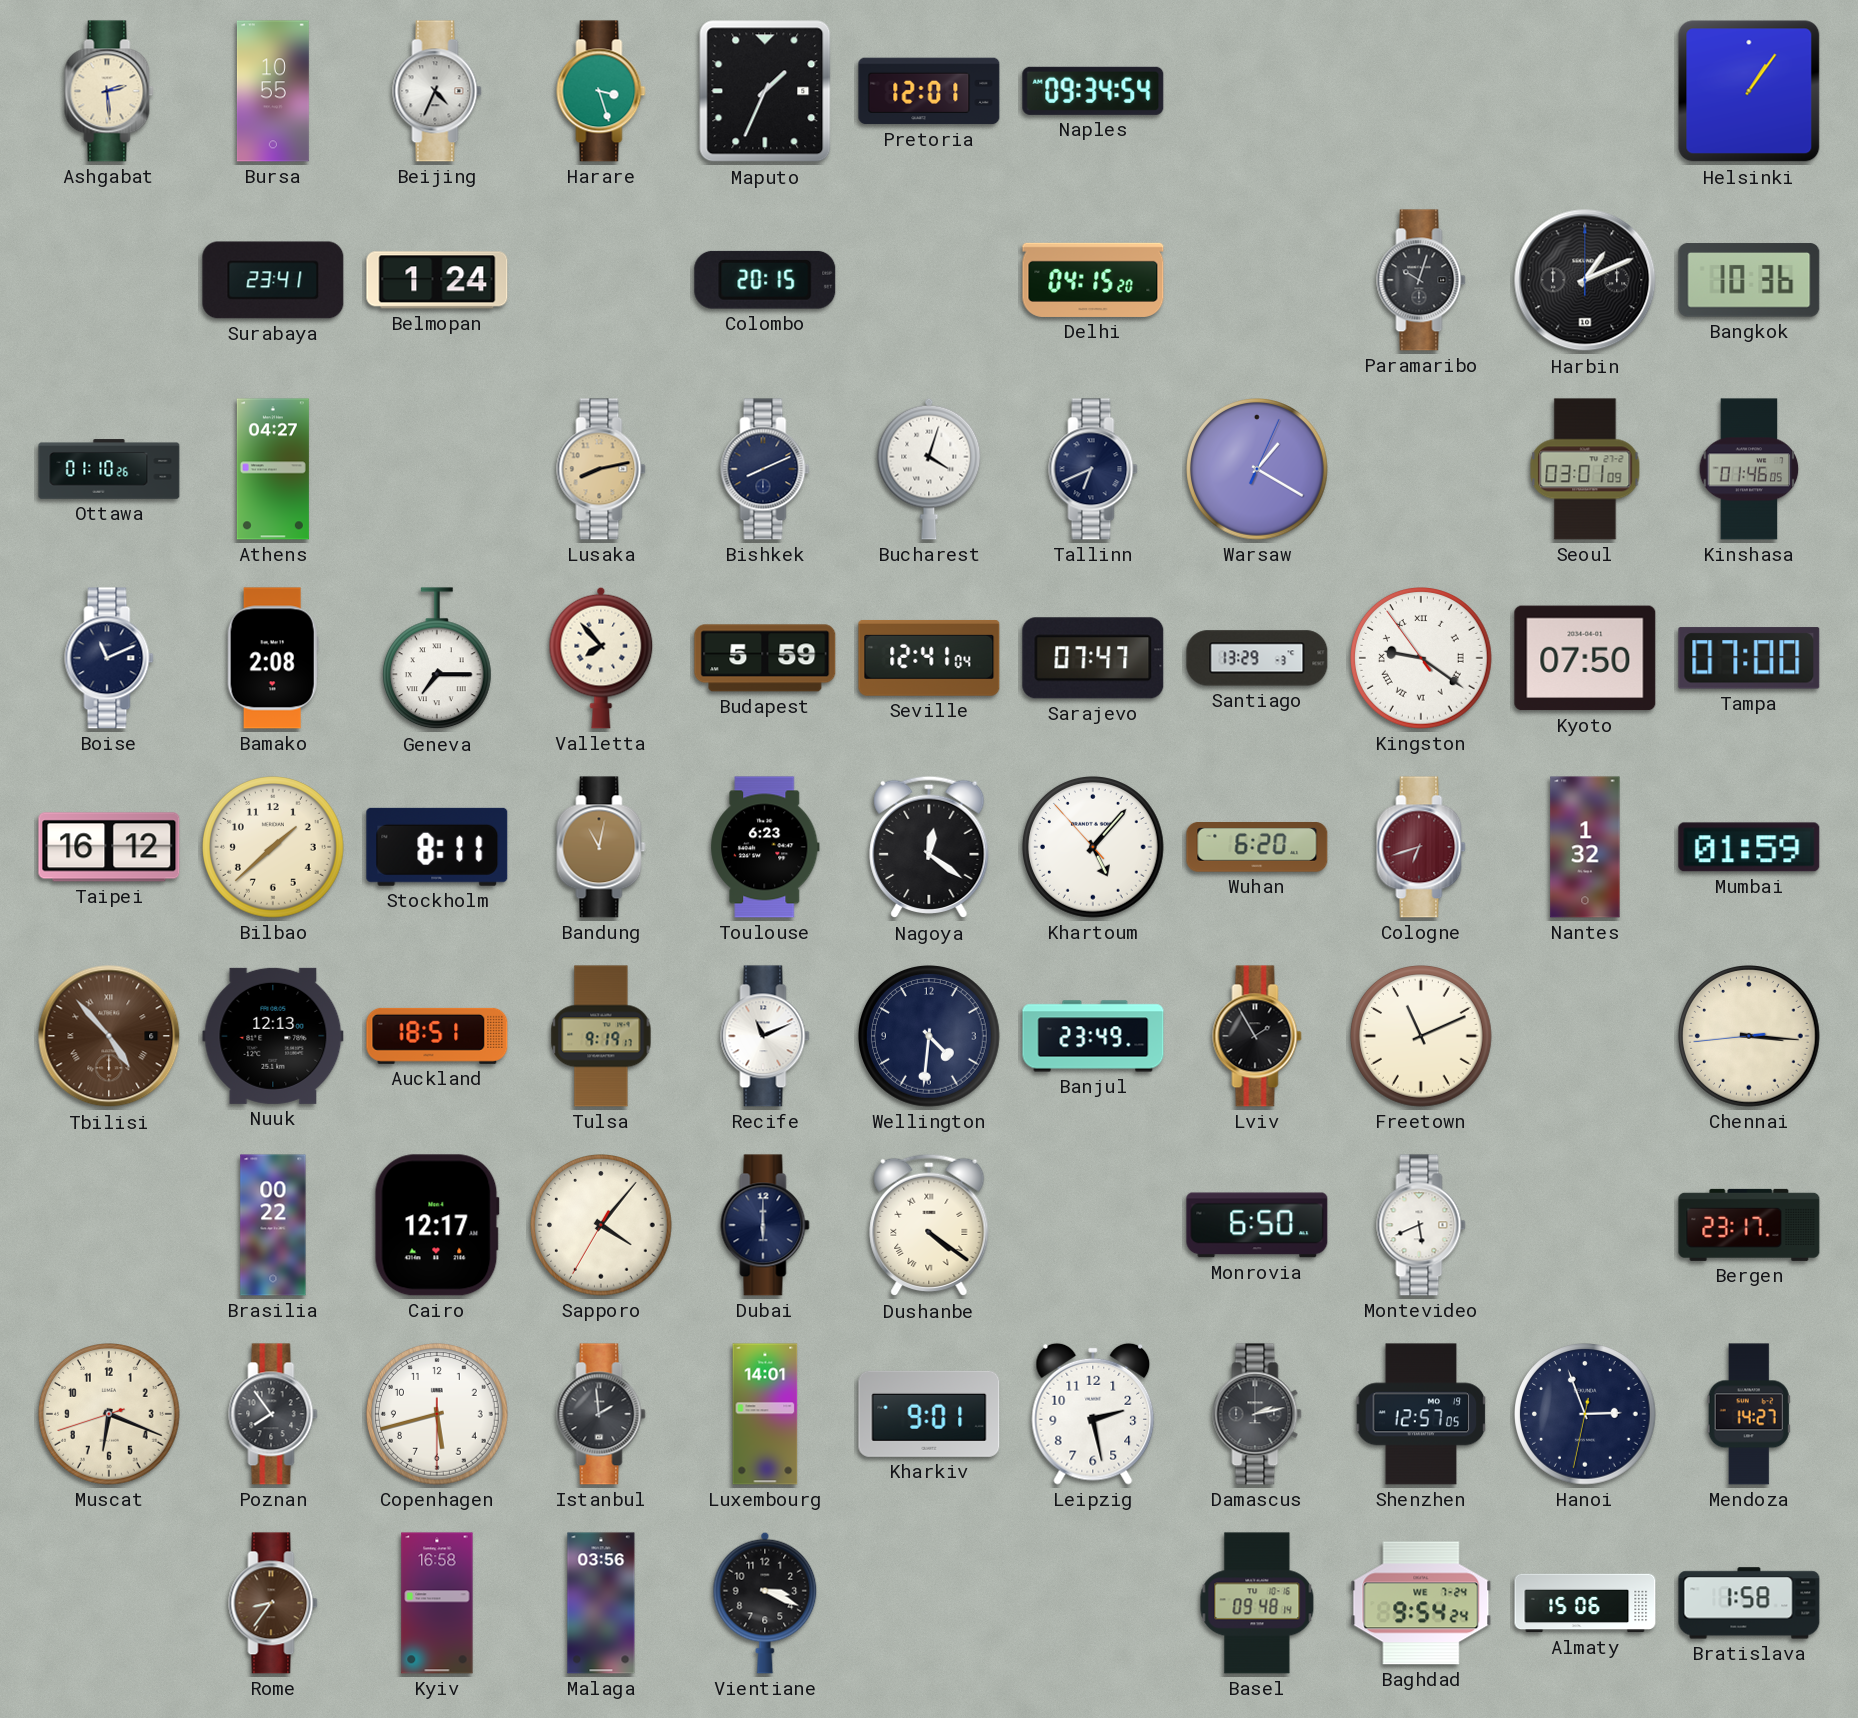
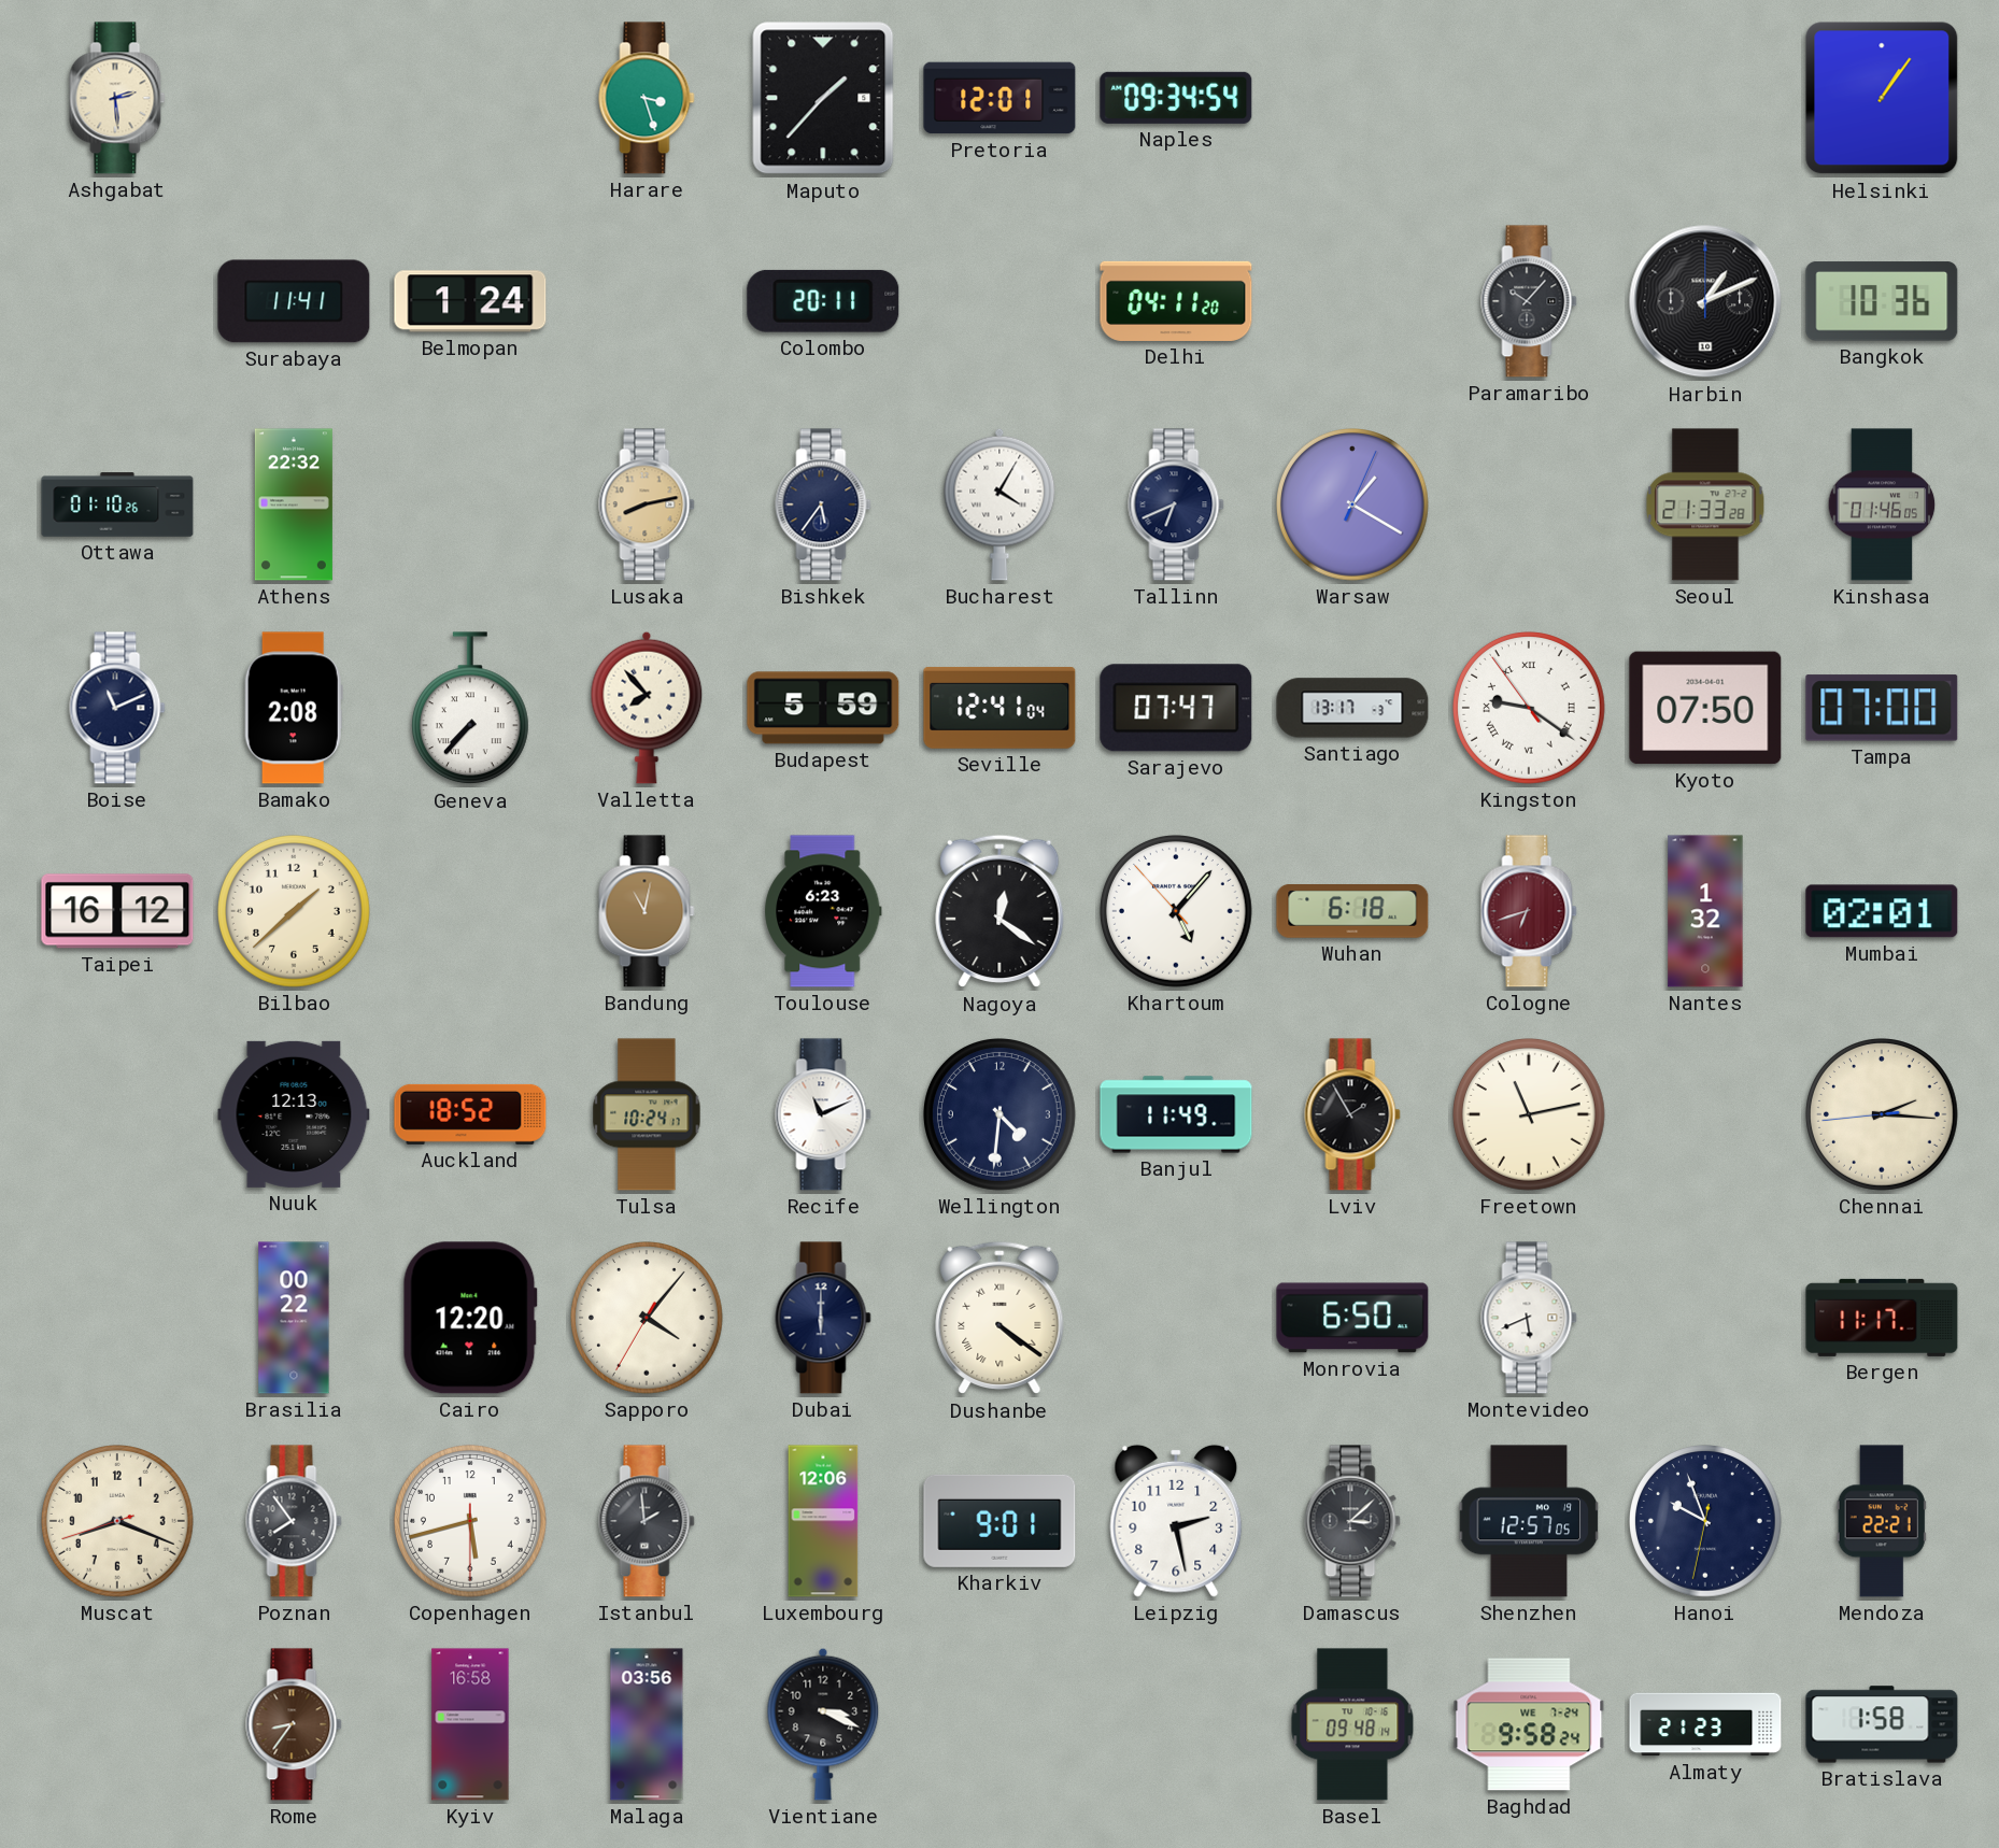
Bursa: 10:55 -> none
Beijing: 4:34 -> none
Maputo: 1:34 -> 1:37
Surabaya: 23:41 -> 11:41
Colombo: 20:15 -> 20:11
Delhi: 04:15 -> 04:11
Paramaribo: 10:03 -> 10:07
Athens: 04:27 -> 22:32
Bishkek: 8:11 -> 5:36
Bucharest: 4:03 -> 4:05
Seoul: 03:01 -> 21:33
Geneva: 7:15 -> 7:37
Santiago: 13:29 -> 13:17
Stockholm: 8:11 -> none
Wuhan: 6:20 -> 6:18
Mumbai: 01:59 -> 02:01
Tbilisi: 4:53 -> none
Auckland: 18:51 -> 18:52
Tulsa: 9:19 -> 10:24
Banjul: 23:49 -> 11:49
Freetown: 11:11 -> 11:13
Chennai: 3:15 -> 2:15
Cairo: 12:17 -> 12:20
Bergen: 23:17 -> 11:17
Muscat: 6:18 -> 8:18
Luxembourg: 14:01 -> 12:06
Damascus: 2:13 -> 3:08
Hanoi: 2:56 -> 9:56
Mendoza: 14:27 -> 22:21
Baghdad: 9:54 -> 9:58
Almaty: 15:06 -> 21:23
